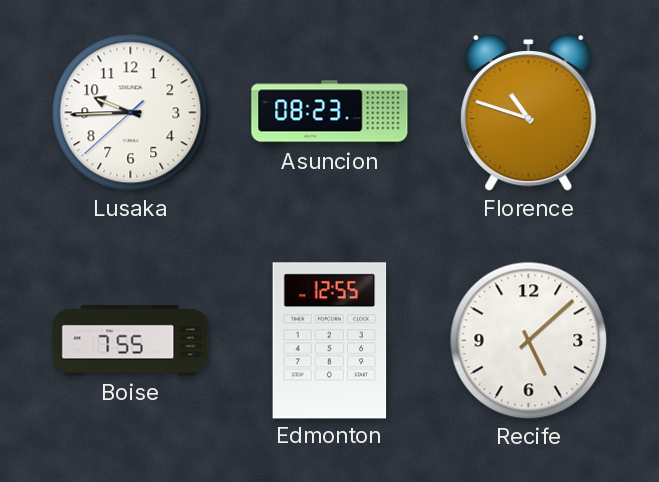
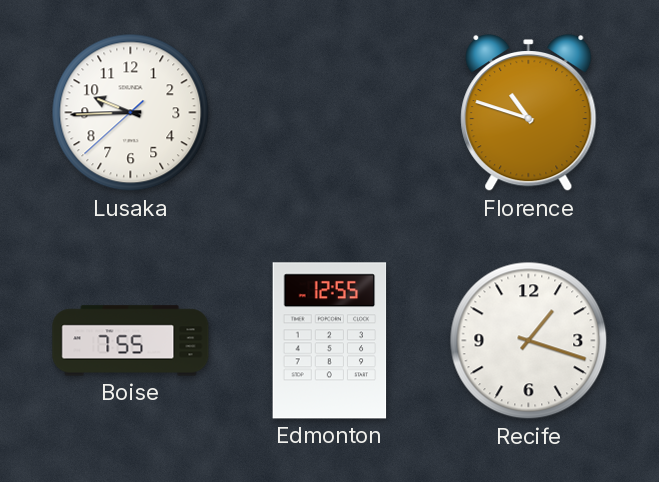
Asuncion: 08:23 -> none
Recife: 5:08 -> 1:18
